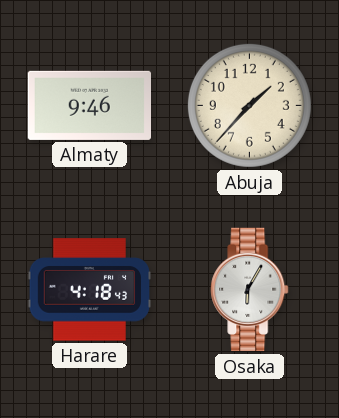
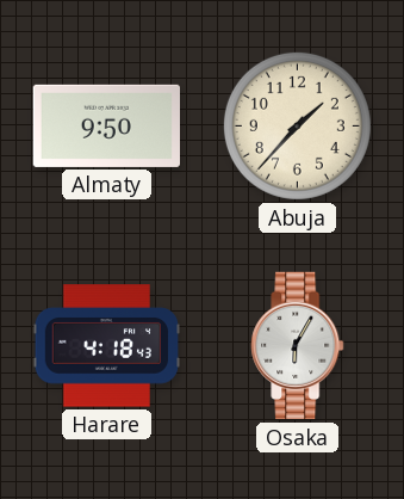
Almaty: 9:46 -> 9:50
